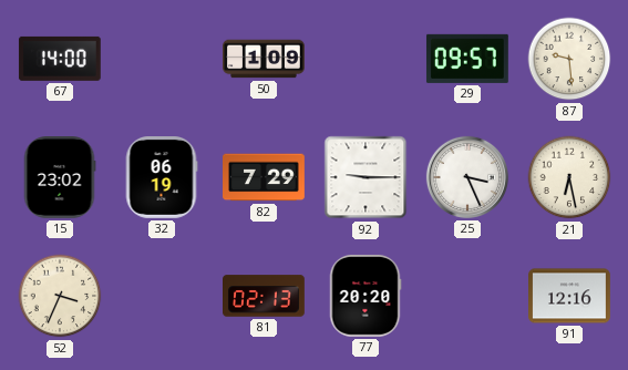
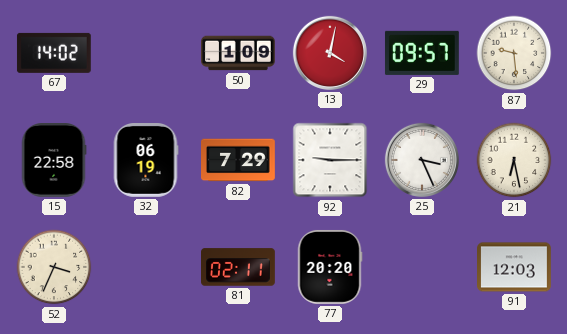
67: 14:00 -> 14:02
13: none -> 4:02
15: 23:02 -> 22:58
81: 02:13 -> 02:11
91: 12:16 -> 12:03
